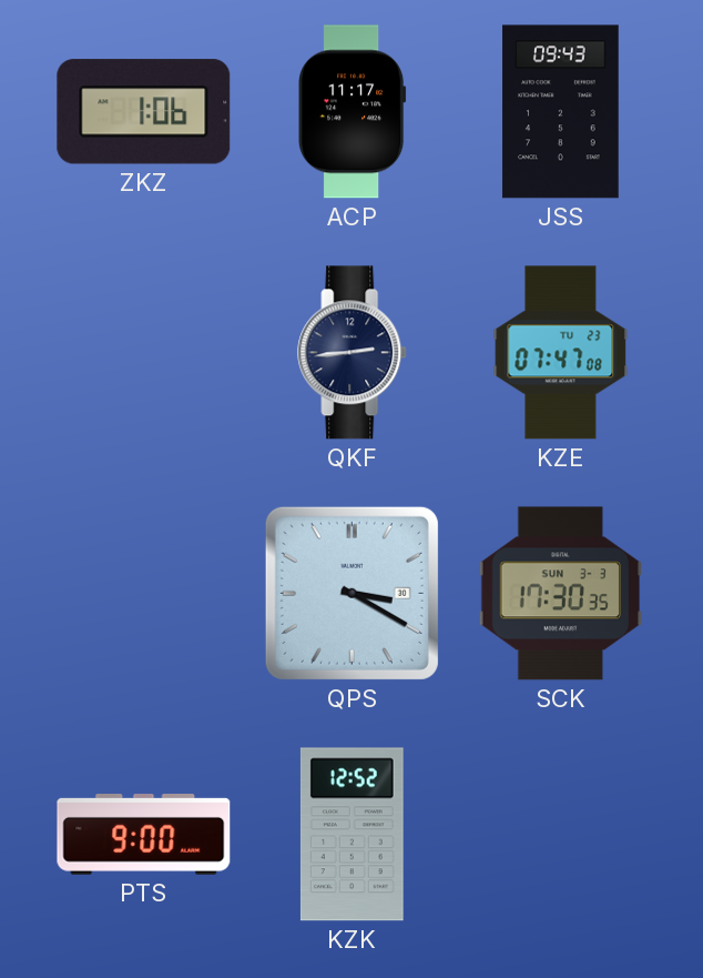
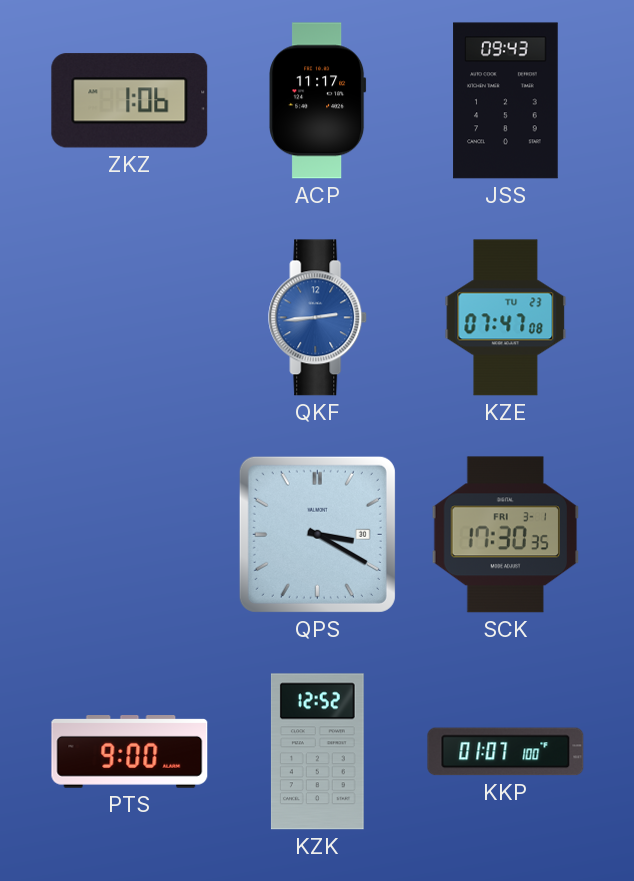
QKF dial: navy -> blue
SCK date: SUN 3-3 -> FRI 3-1
KKP: none -> 01:07
